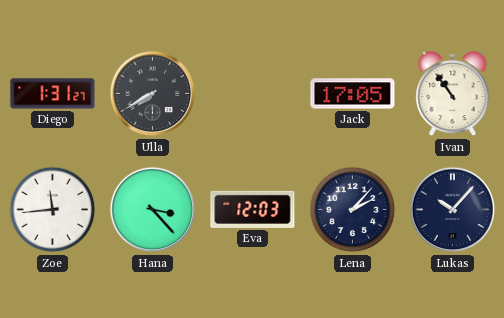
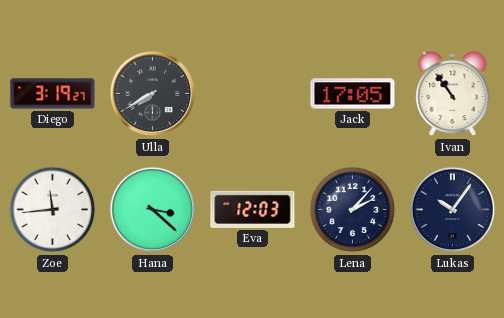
Diego: 1:31 -> 3:19
Hana: 3:23 -> 3:22
Lukas: 10:07 -> 10:06
